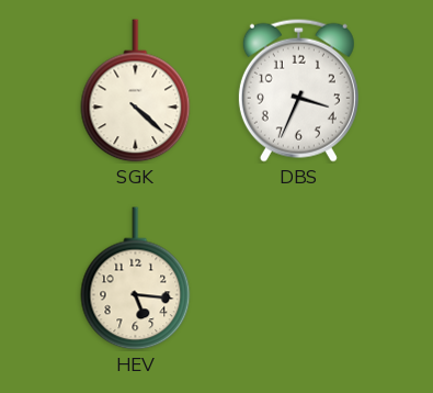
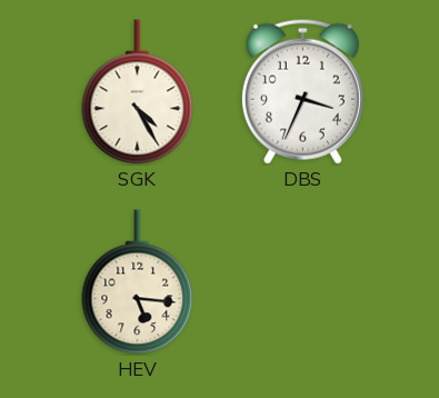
SGK: 4:22 -> 4:25
